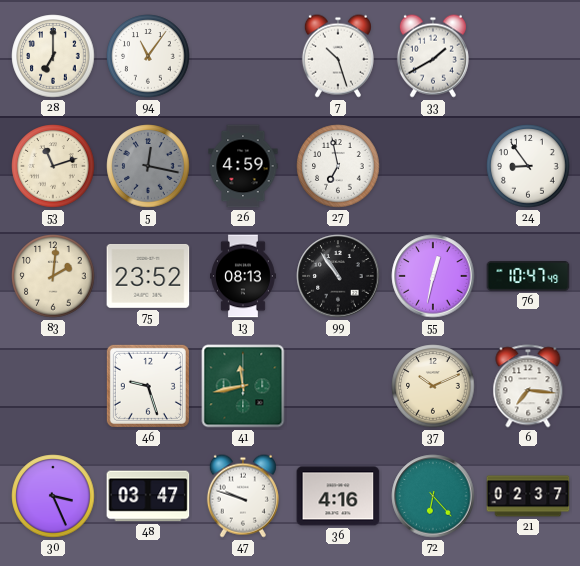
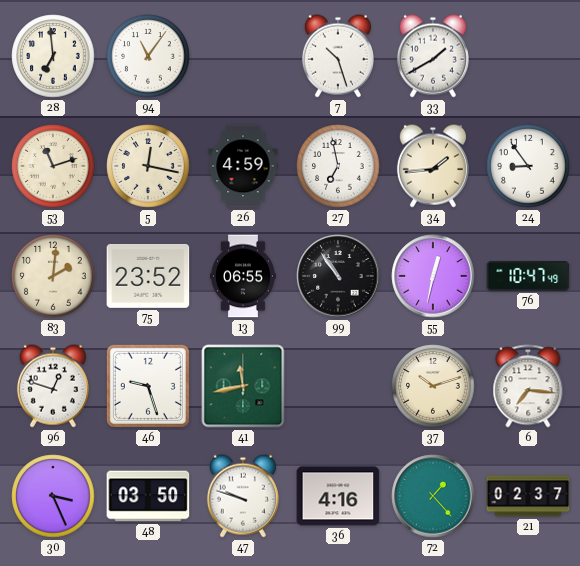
28: 7:00 -> 6:59
5 dial: grey -> cream
34: none -> 1:44
13: 08:13 -> 06:55
96: none -> 12:48
37: 10:11 -> 10:12
48: 03:47 -> 03:50
72: 6:23 -> 1:23
